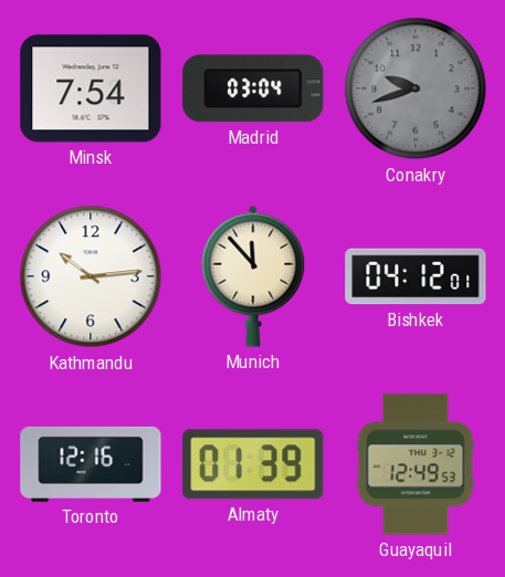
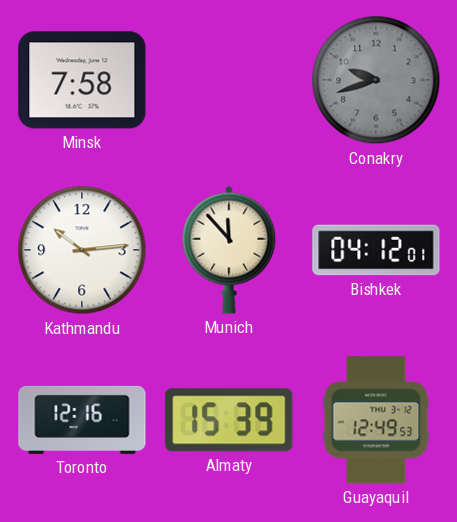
Minsk: 7:54 -> 7:58
Madrid: 03:04 -> none
Almaty: 01:39 -> 15:39
